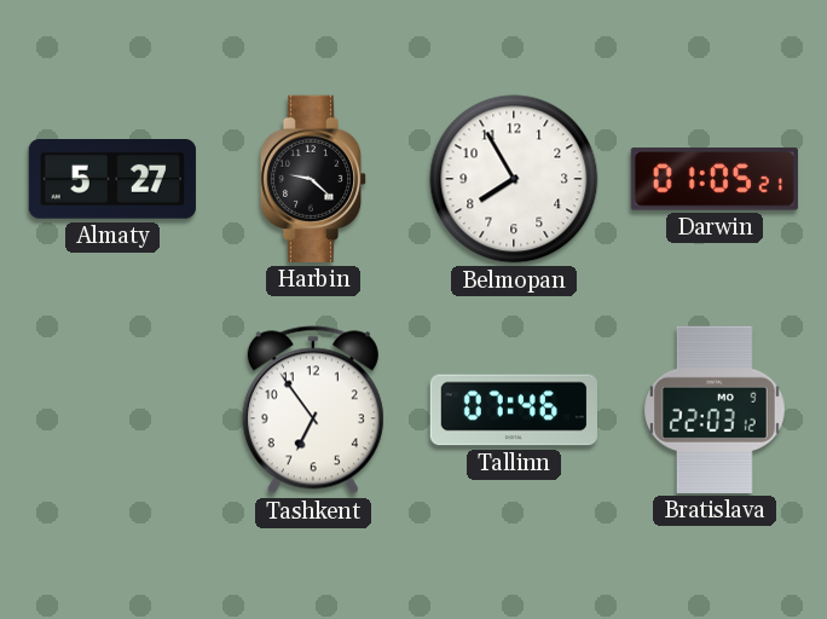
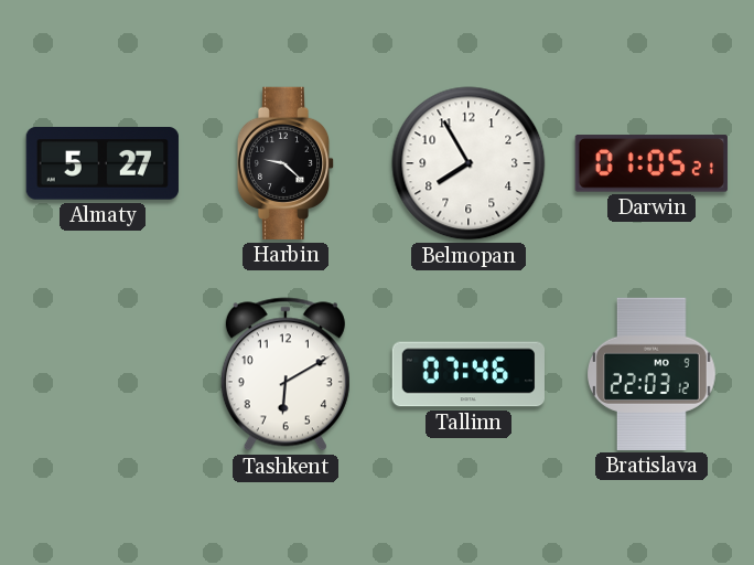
Tashkent: 6:54 -> 6:10
